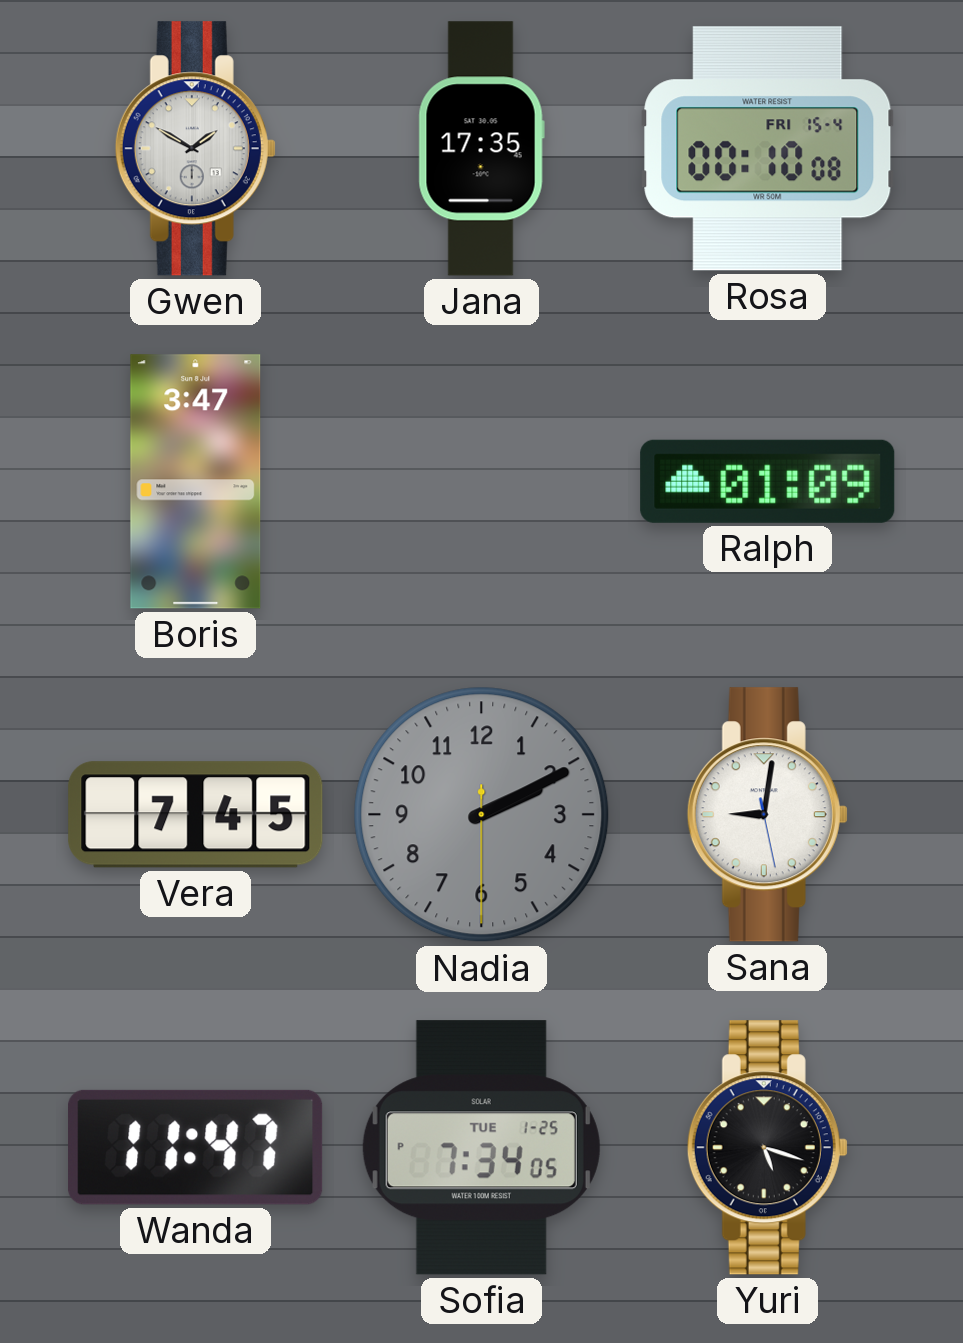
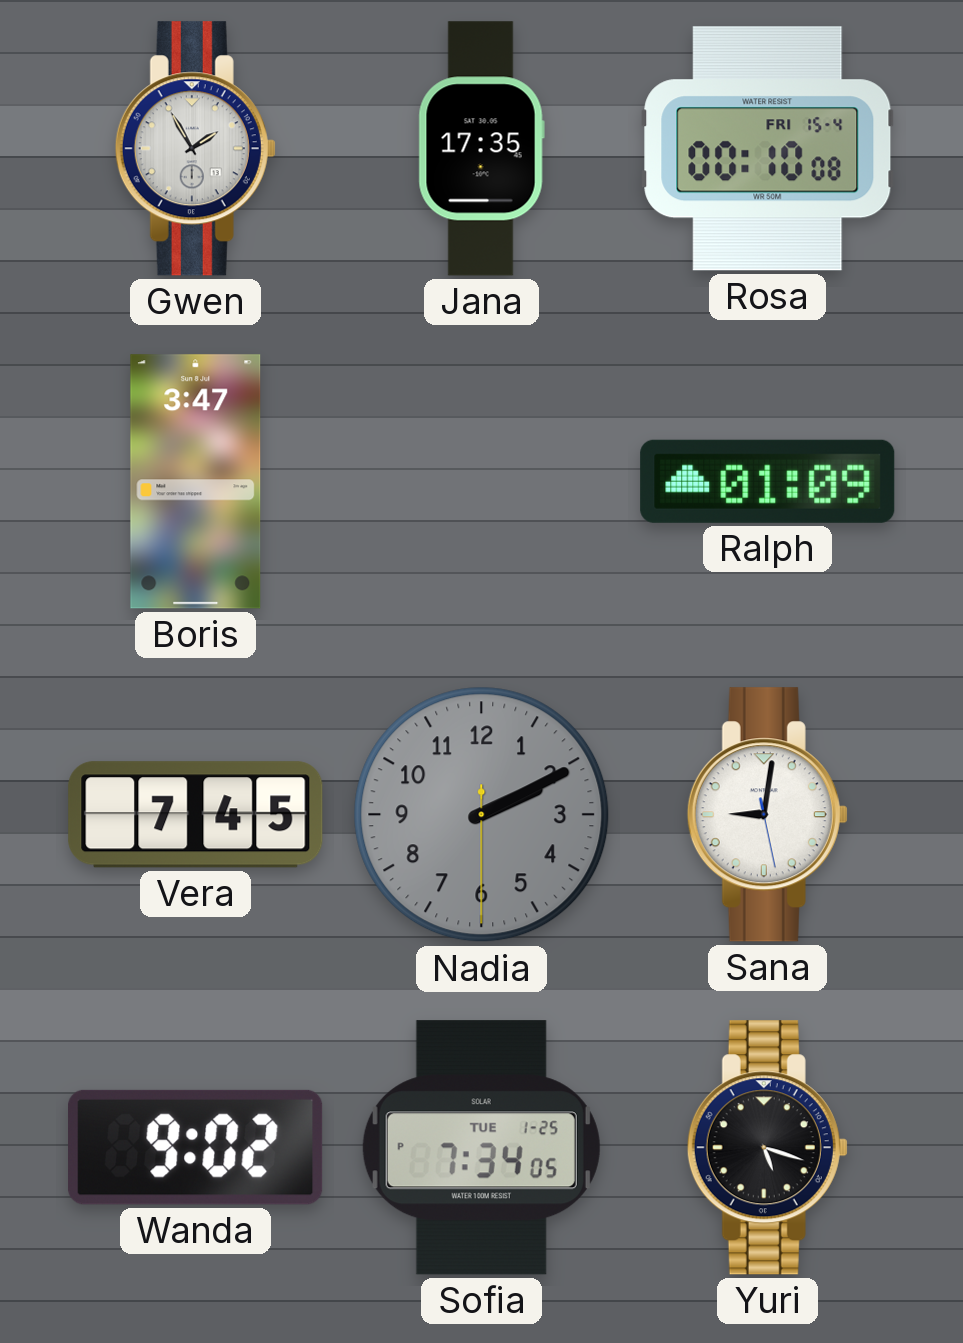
Gwen: 1:50 -> 1:55
Wanda: 11:47 -> 9:02
